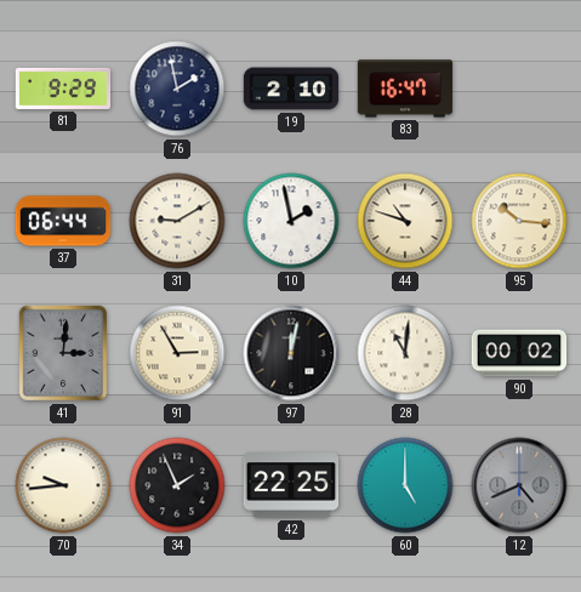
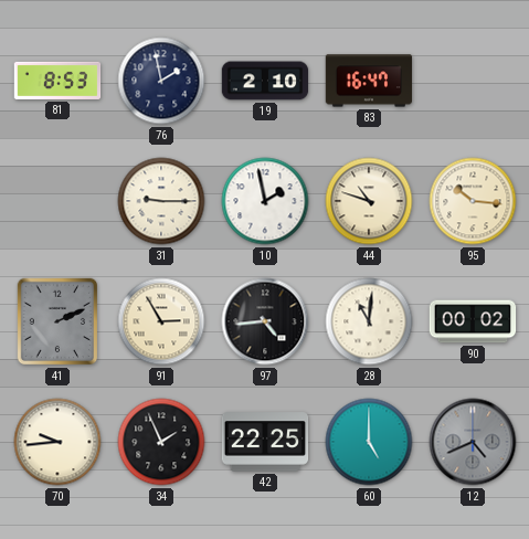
81: 9:29 -> 8:53
37: 06:44 -> none
31: 9:10 -> 9:15
41: 3:01 -> 2:11
97: 12:02 -> 4:44
